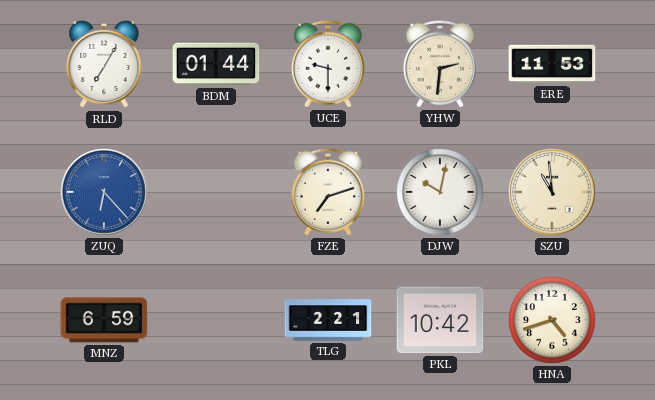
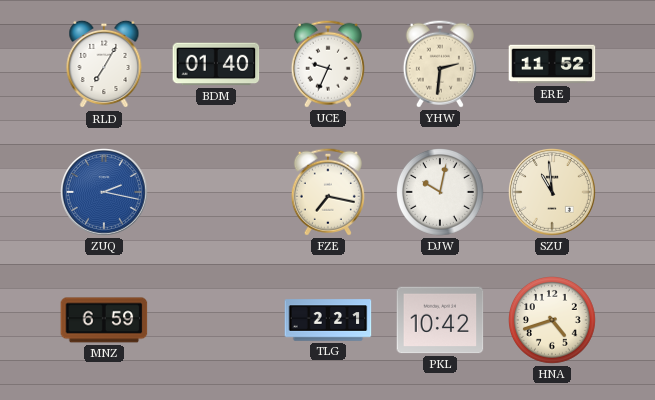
BDM: 01:44 -> 01:40
UCE: 9:30 -> 9:34
ERE: 11:53 -> 11:52
ZUQ: 6:23 -> 2:17
FZE: 7:12 -> 7:17
